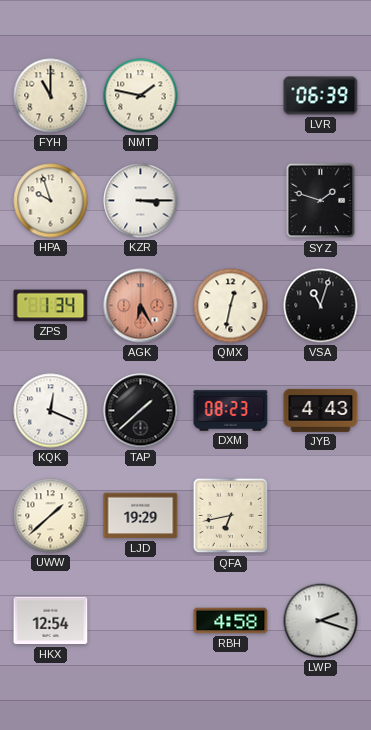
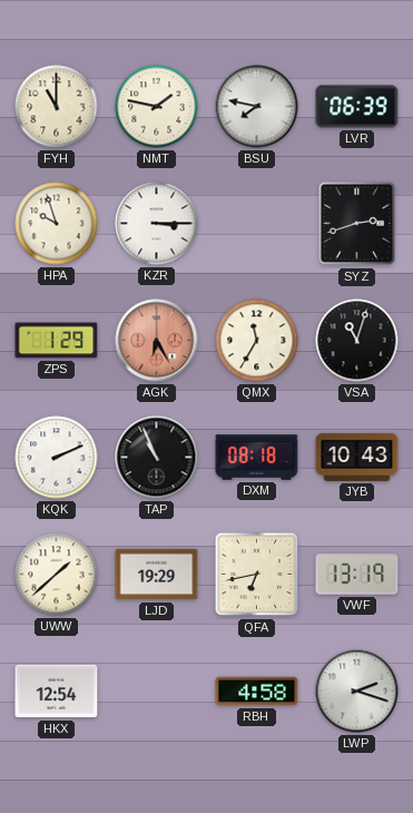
BSU: none -> 7:47
SYZ: 1:48 -> 2:42
ZPS: 1:34 -> 1:29
QMX: 12:32 -> 11:35
KQK: 12:19 -> 2:11
TAP: 1:38 -> 10:56
DXM: 08:23 -> 08:18
JYB: 4:43 -> 10:43
VWF: none -> 13:19
